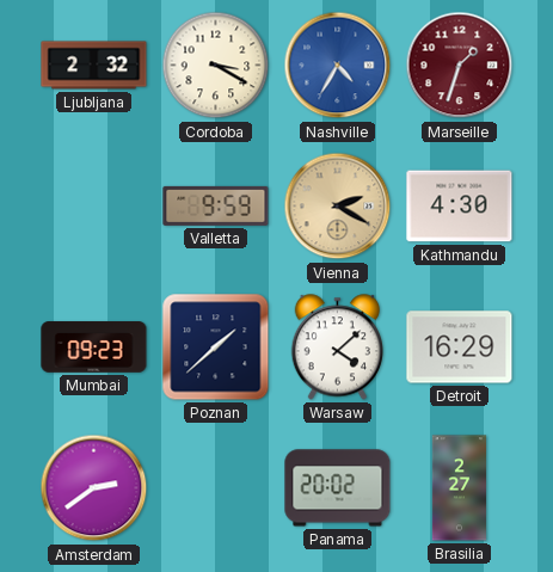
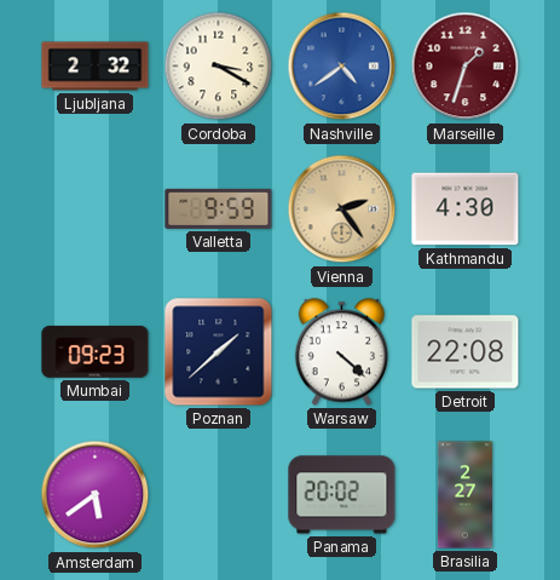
Nashville: 4:35 -> 4:39
Vienna: 2:20 -> 2:24
Warsaw: 4:08 -> 4:22
Detroit: 16:29 -> 22:08
Amsterdam: 2:39 -> 5:39
